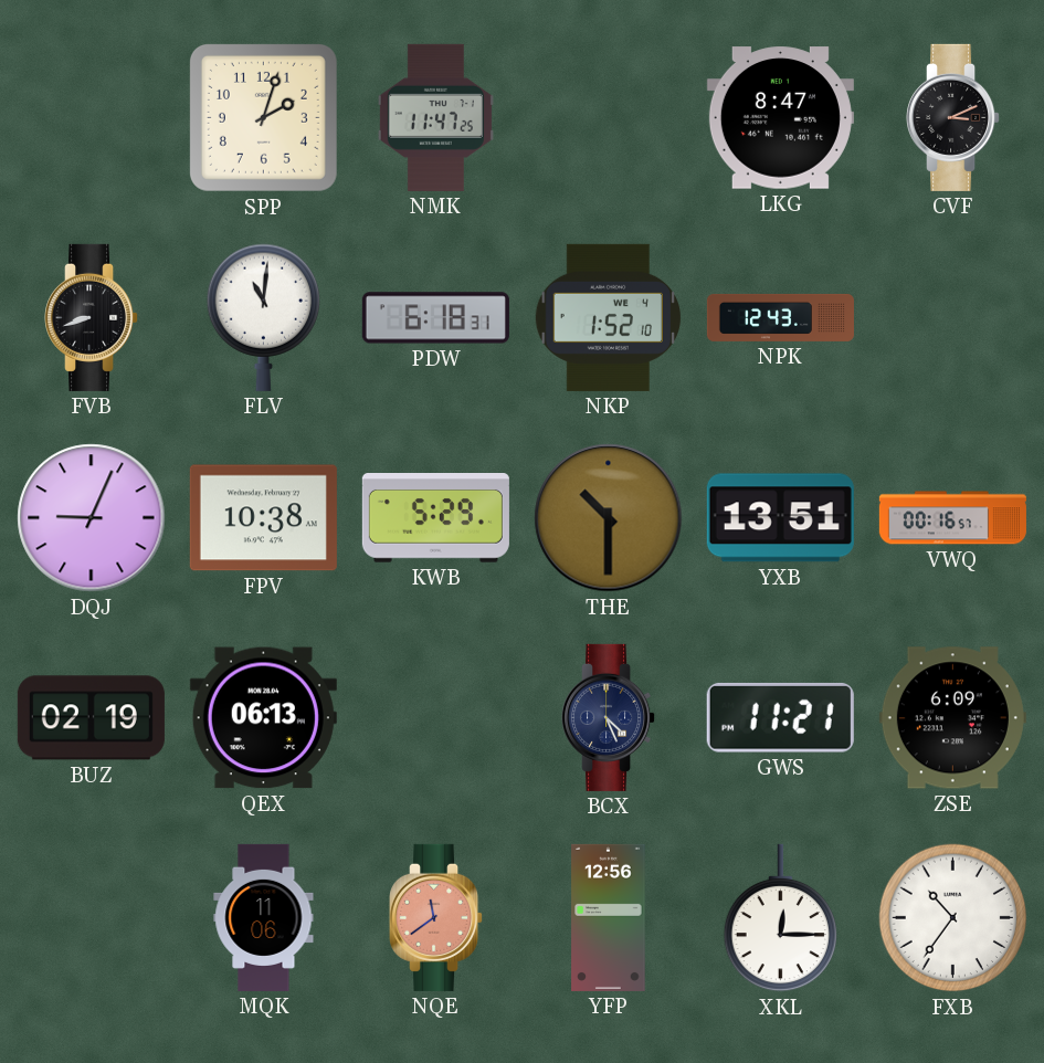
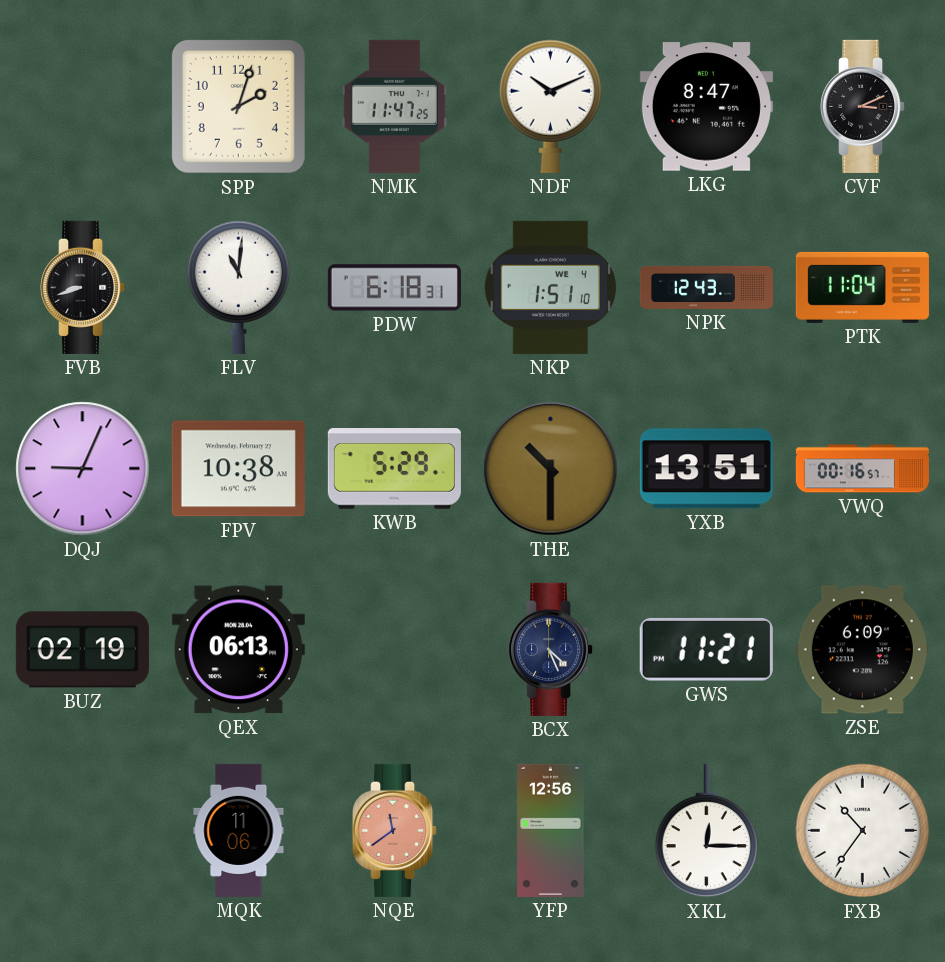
NDF: none -> 10:11
NKP: 1:52 -> 1:51
PTK: none -> 11:04
